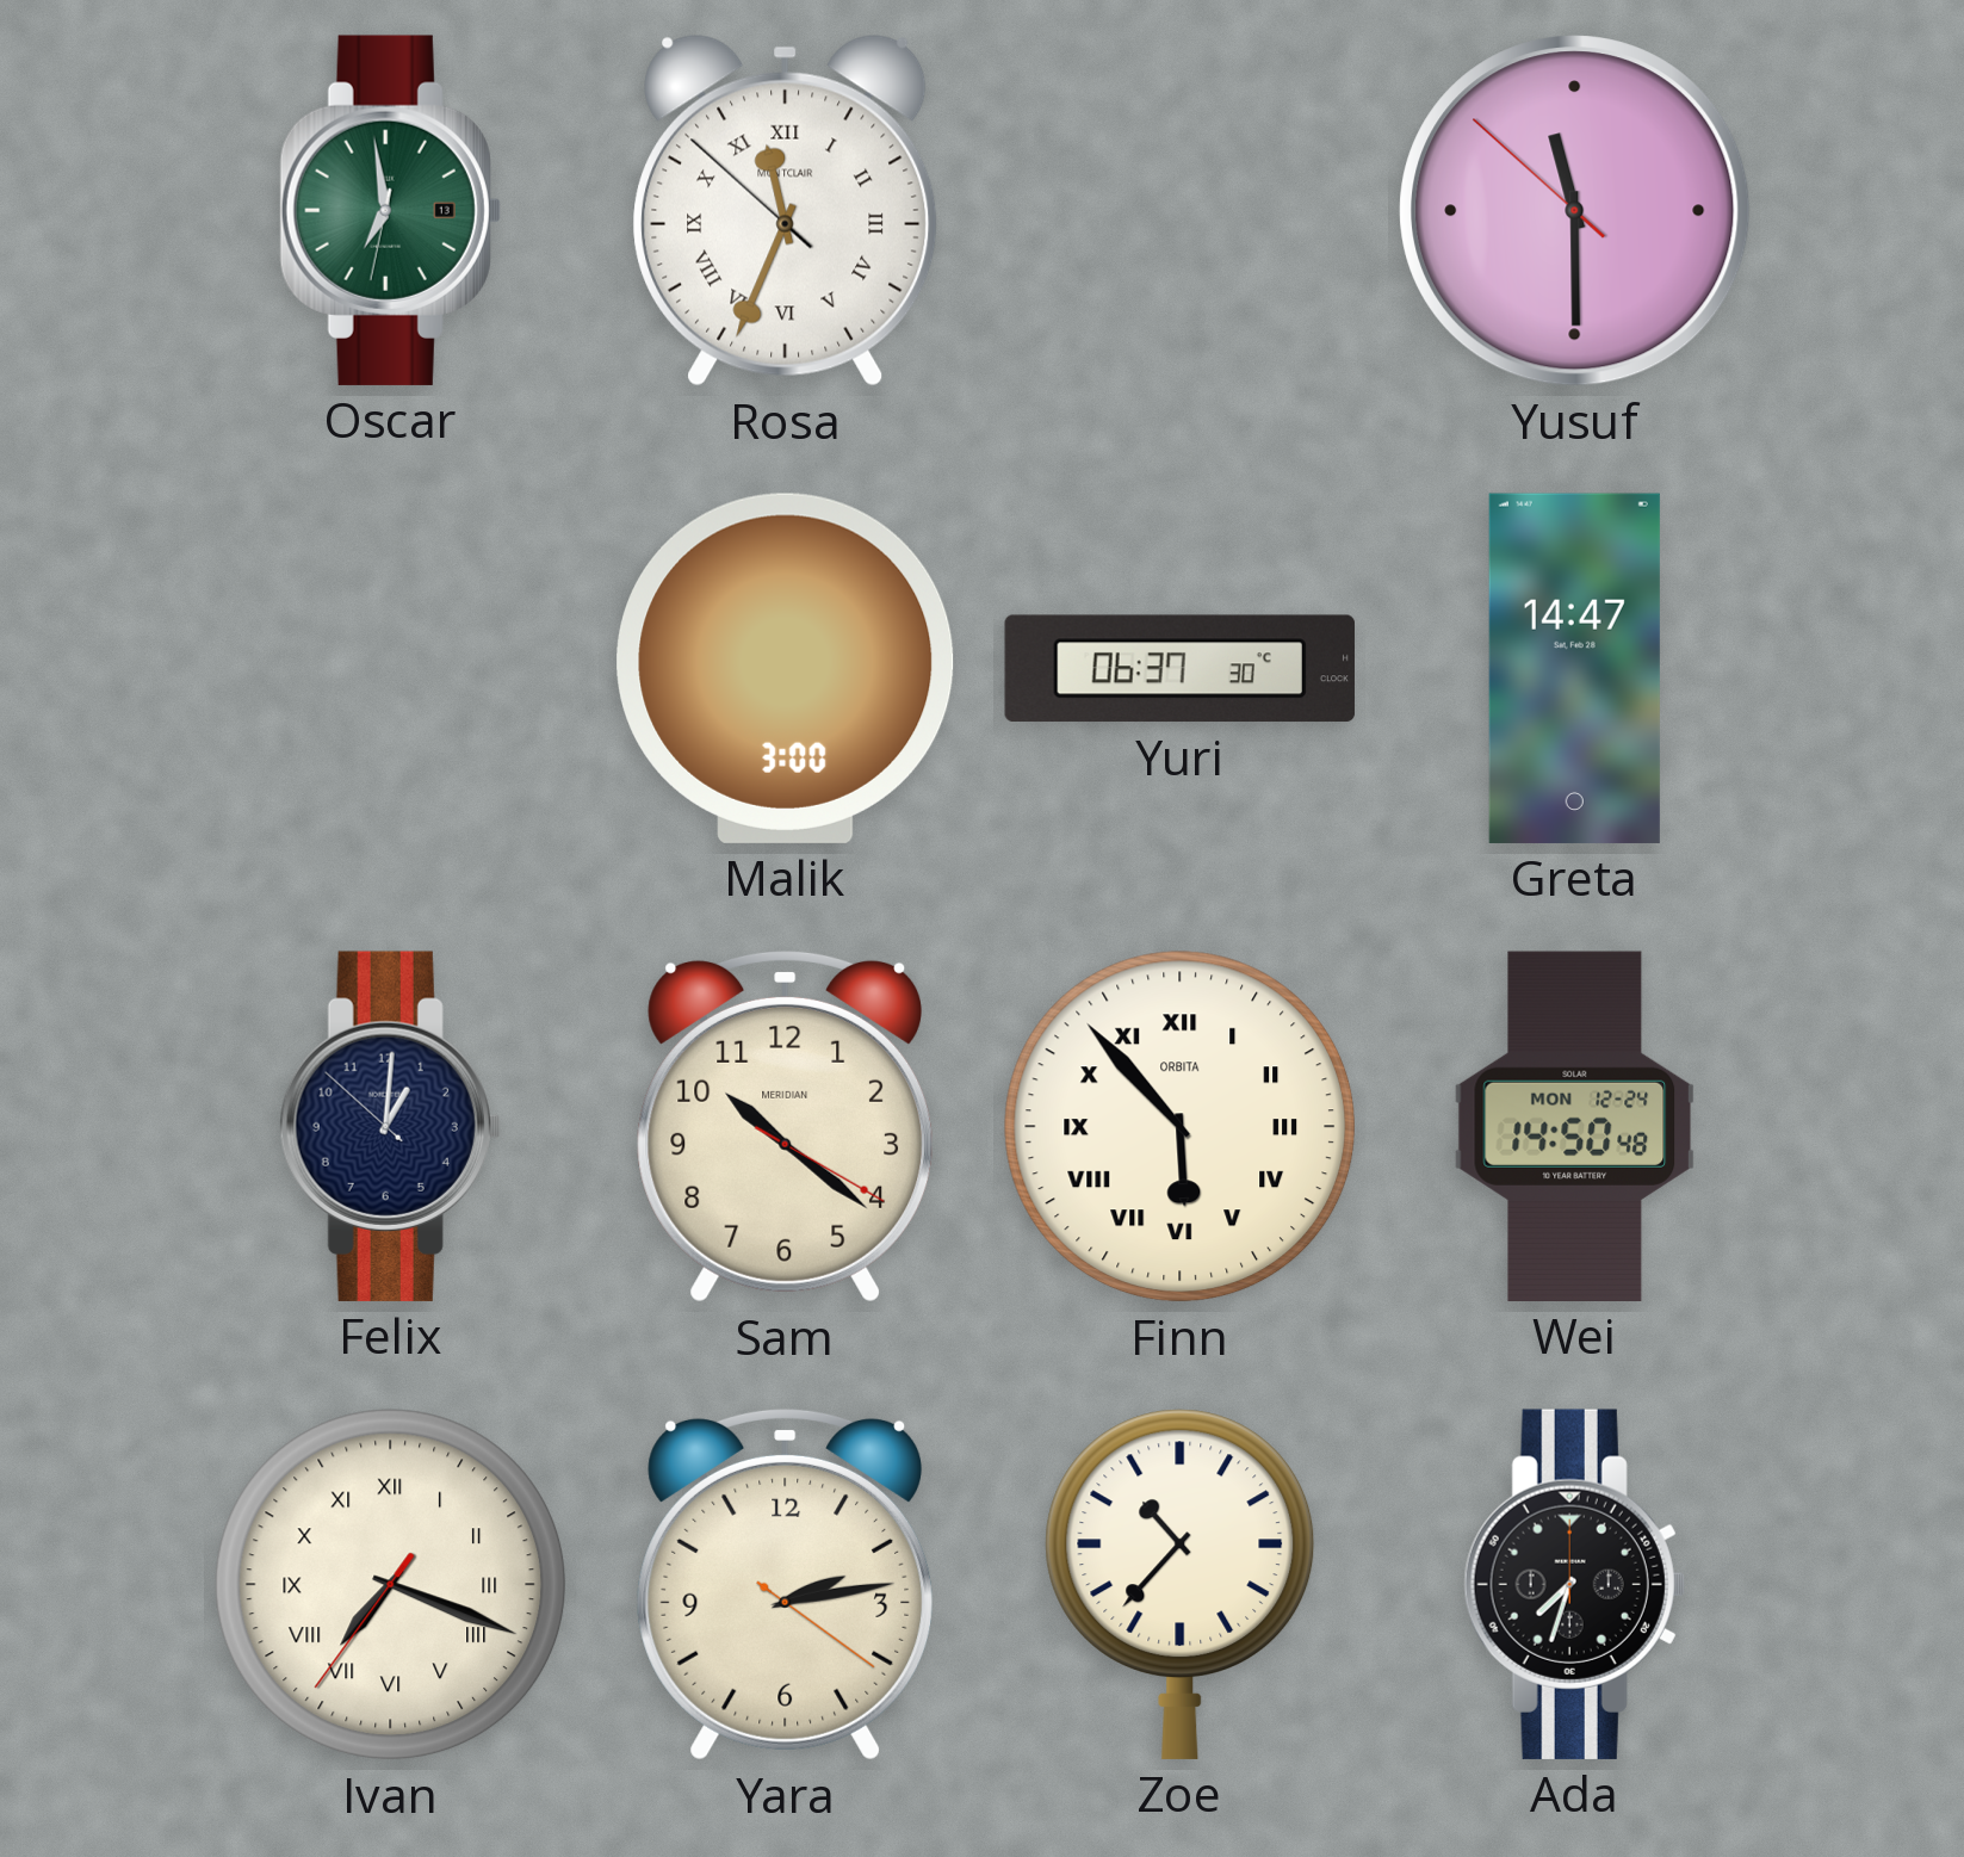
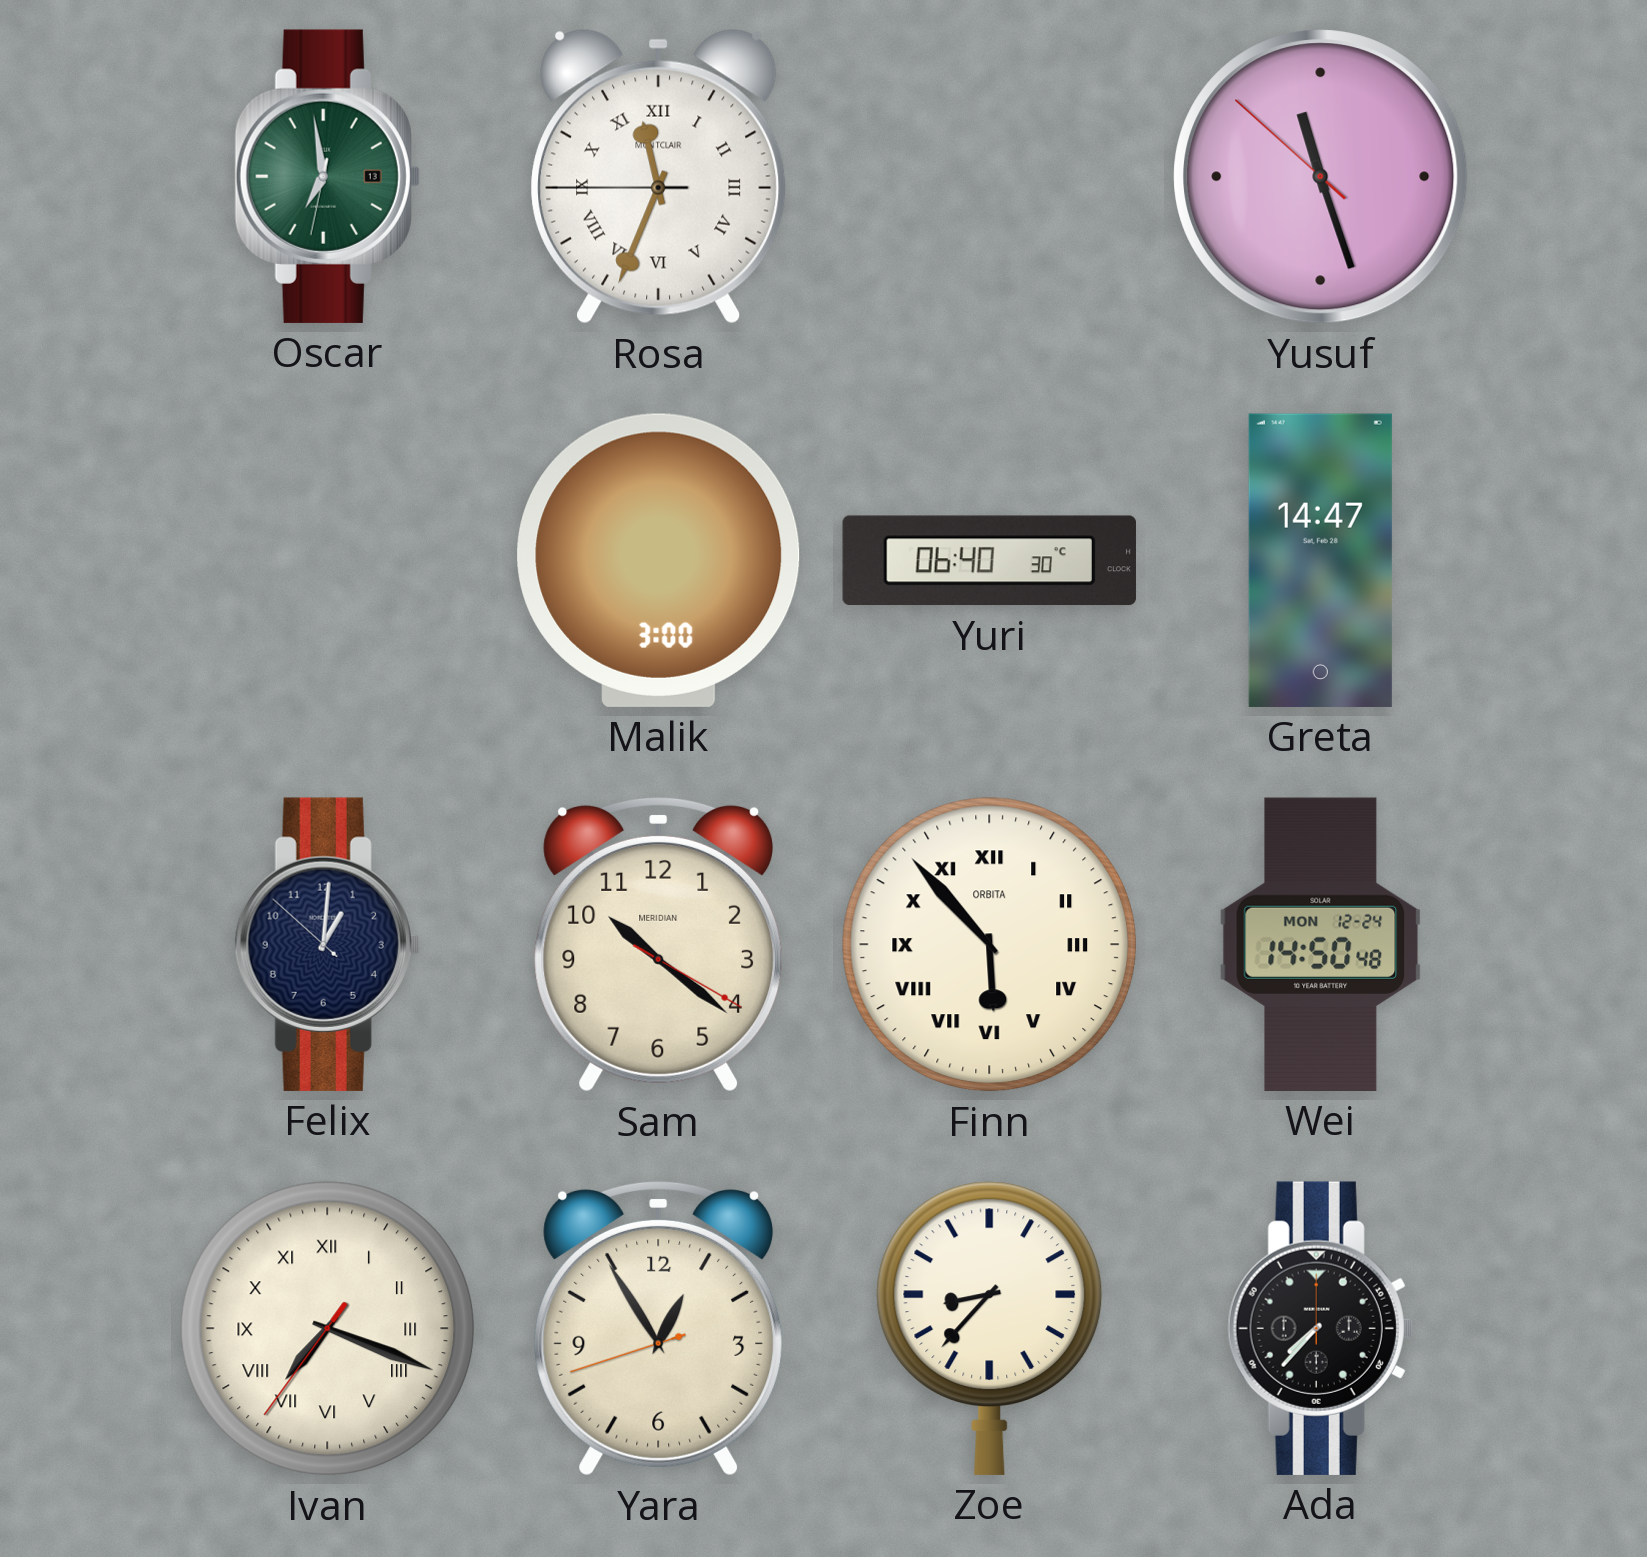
Rosa: 11:33:52 -> 11:33:45
Yusuf: 11:29 -> 11:26
Yuri: 06:37 -> 06:40
Yara: 2:13 -> 12:54
Zoe: 10:37 -> 8:37
Ada: 7:33 -> 7:37
